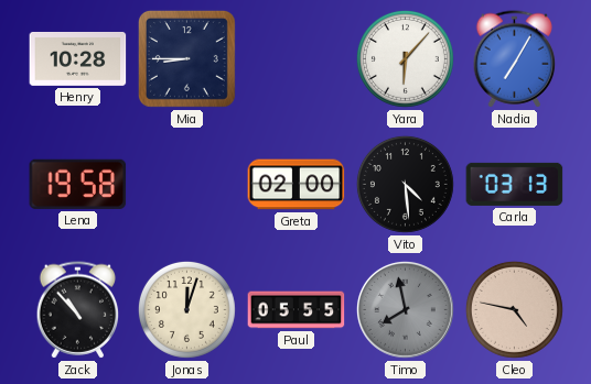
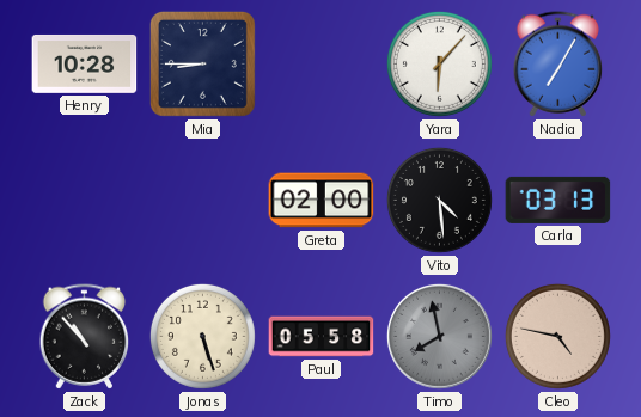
Lena: 19:58 -> none
Jonas: 12:03 -> 5:27
Paul: 05:55 -> 05:58
